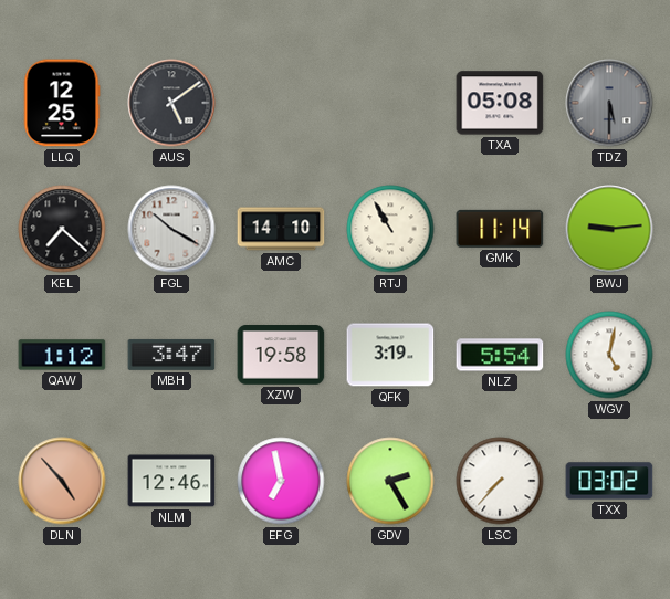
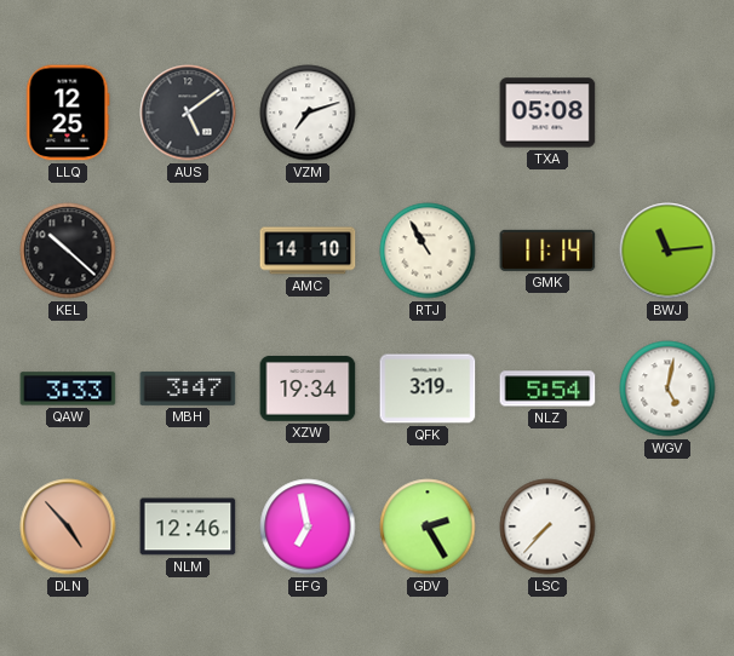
VZM: none -> 7:12
TDZ: 5:30 -> none
KEL: 7:22 -> 10:22
FGL: 10:20 -> none
BWJ: 9:14 -> 11:14
QAW: 1:12 -> 3:33
XZW: 19:58 -> 19:34
TXX: 03:02 -> none
